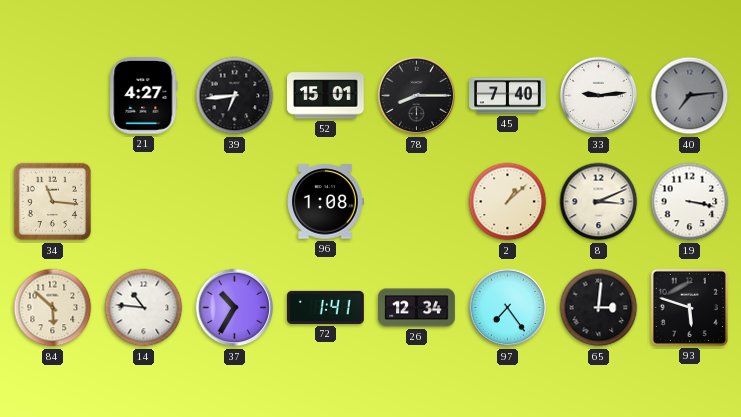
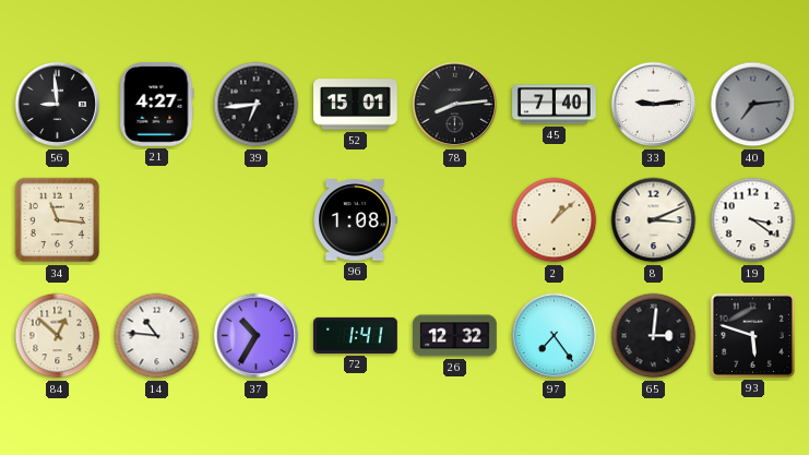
56: none -> 8:59
78: 8:15 -> 8:14
19: 3:17 -> 3:21
84: 5:52 -> 12:52
26: 12:34 -> 12:32
